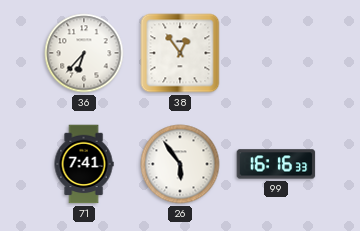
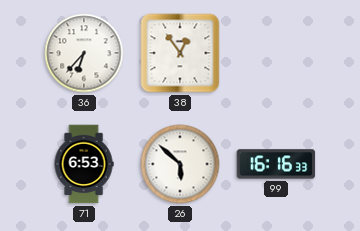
71: 7:41 -> 6:53
26: 5:54 -> 5:52
